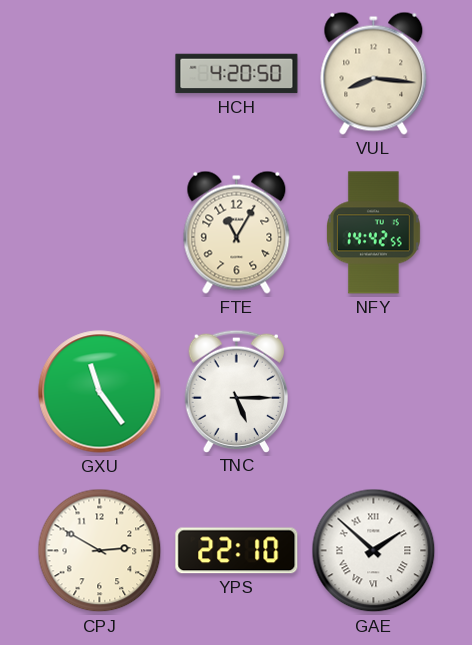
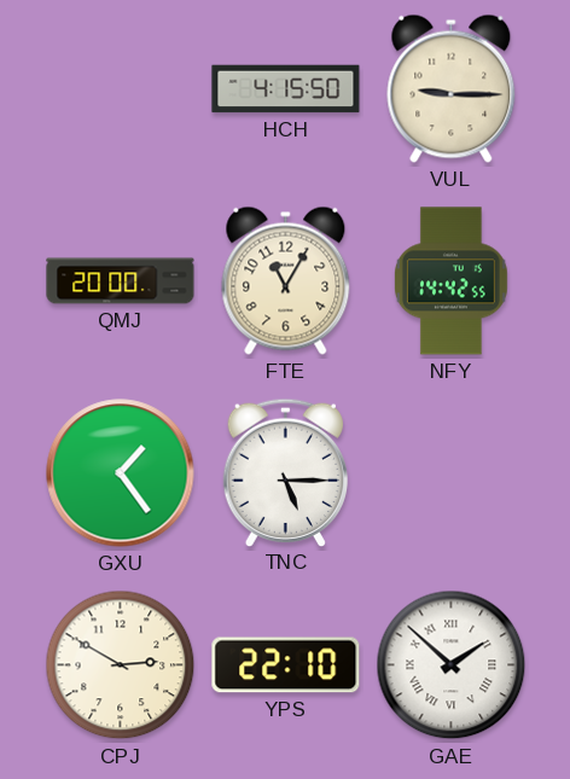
HCH: 4:20 -> 4:15
VUL: 8:16 -> 9:15
QMJ: none -> 20:00
GXU: 11:24 -> 1:24
